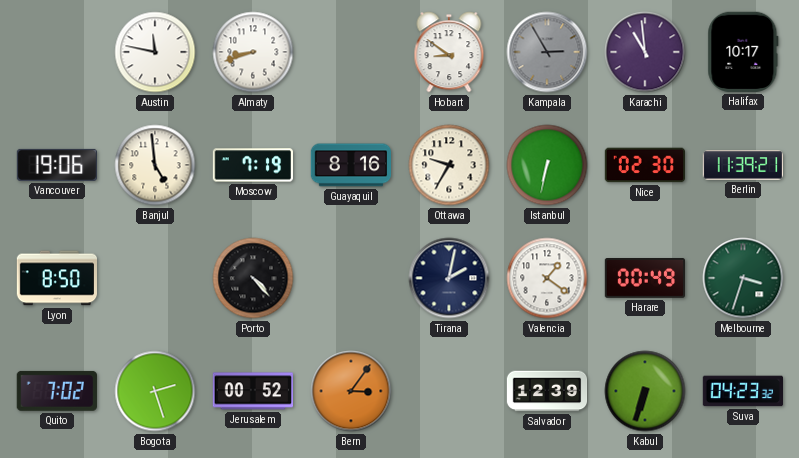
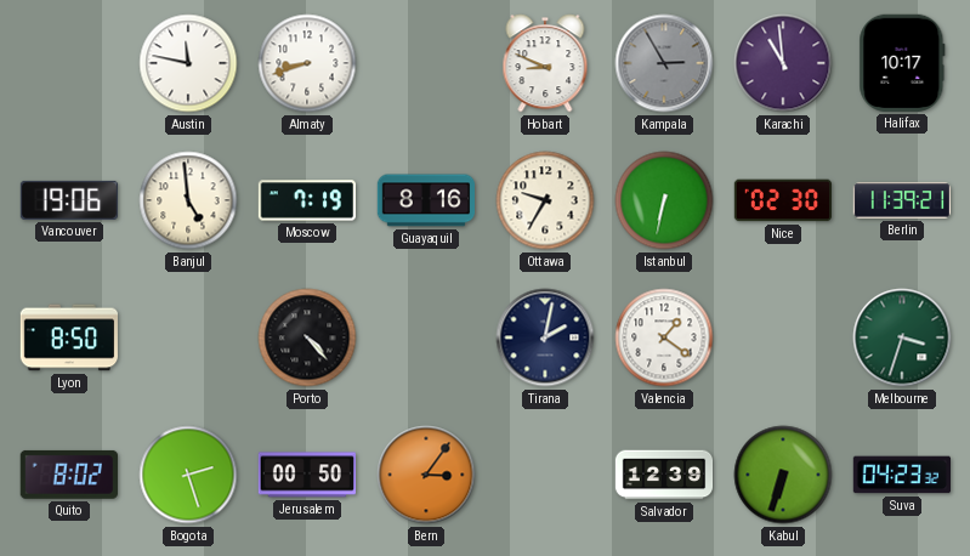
Hobart: 8:51 -> 8:49
Harare: 00:49 -> none
Quito: 7:02 -> 8:02
Jerusalem: 00:52 -> 00:50
